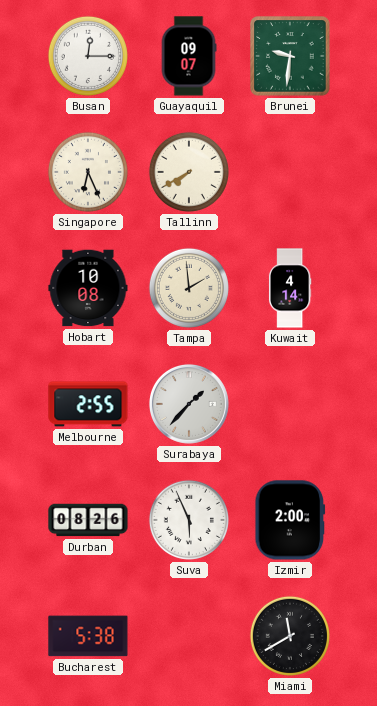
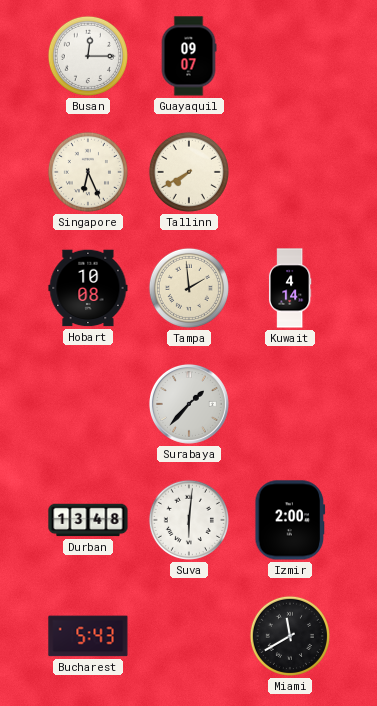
Brunei: 9:31 -> none
Melbourne: 2:55 -> none
Durban: 08:26 -> 13:48
Suva: 5:56 -> 6:01
Bucharest: 5:38 -> 5:43
